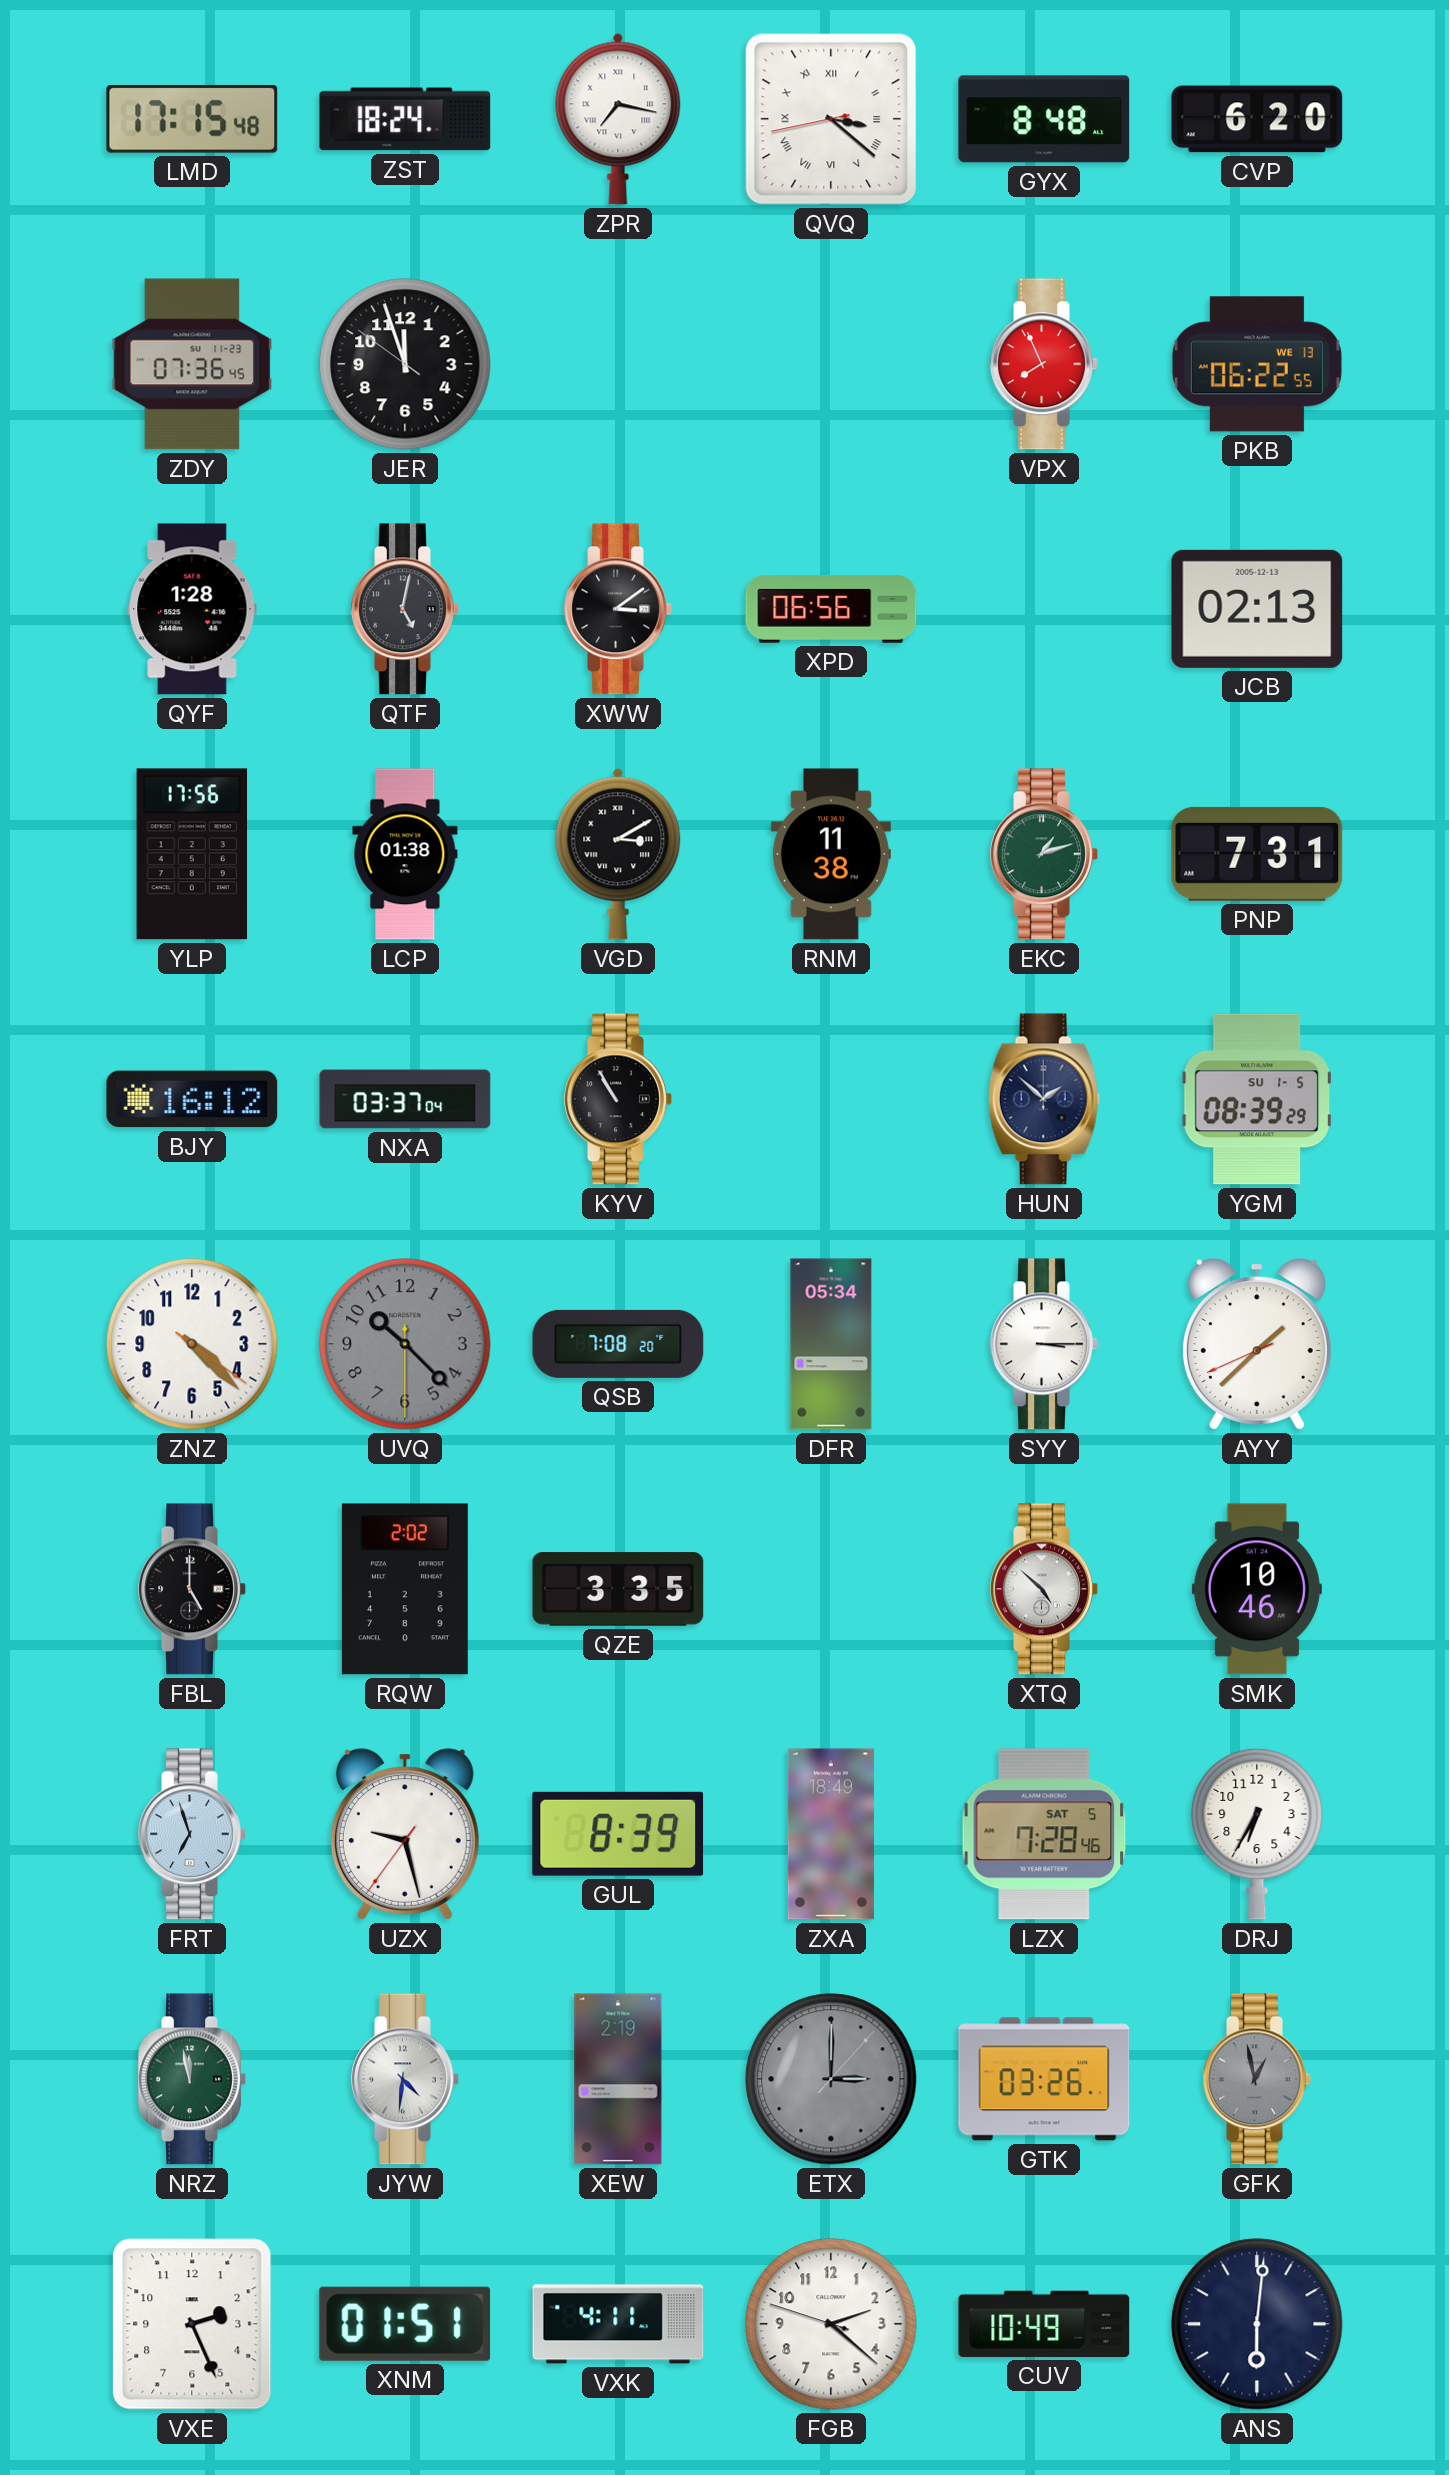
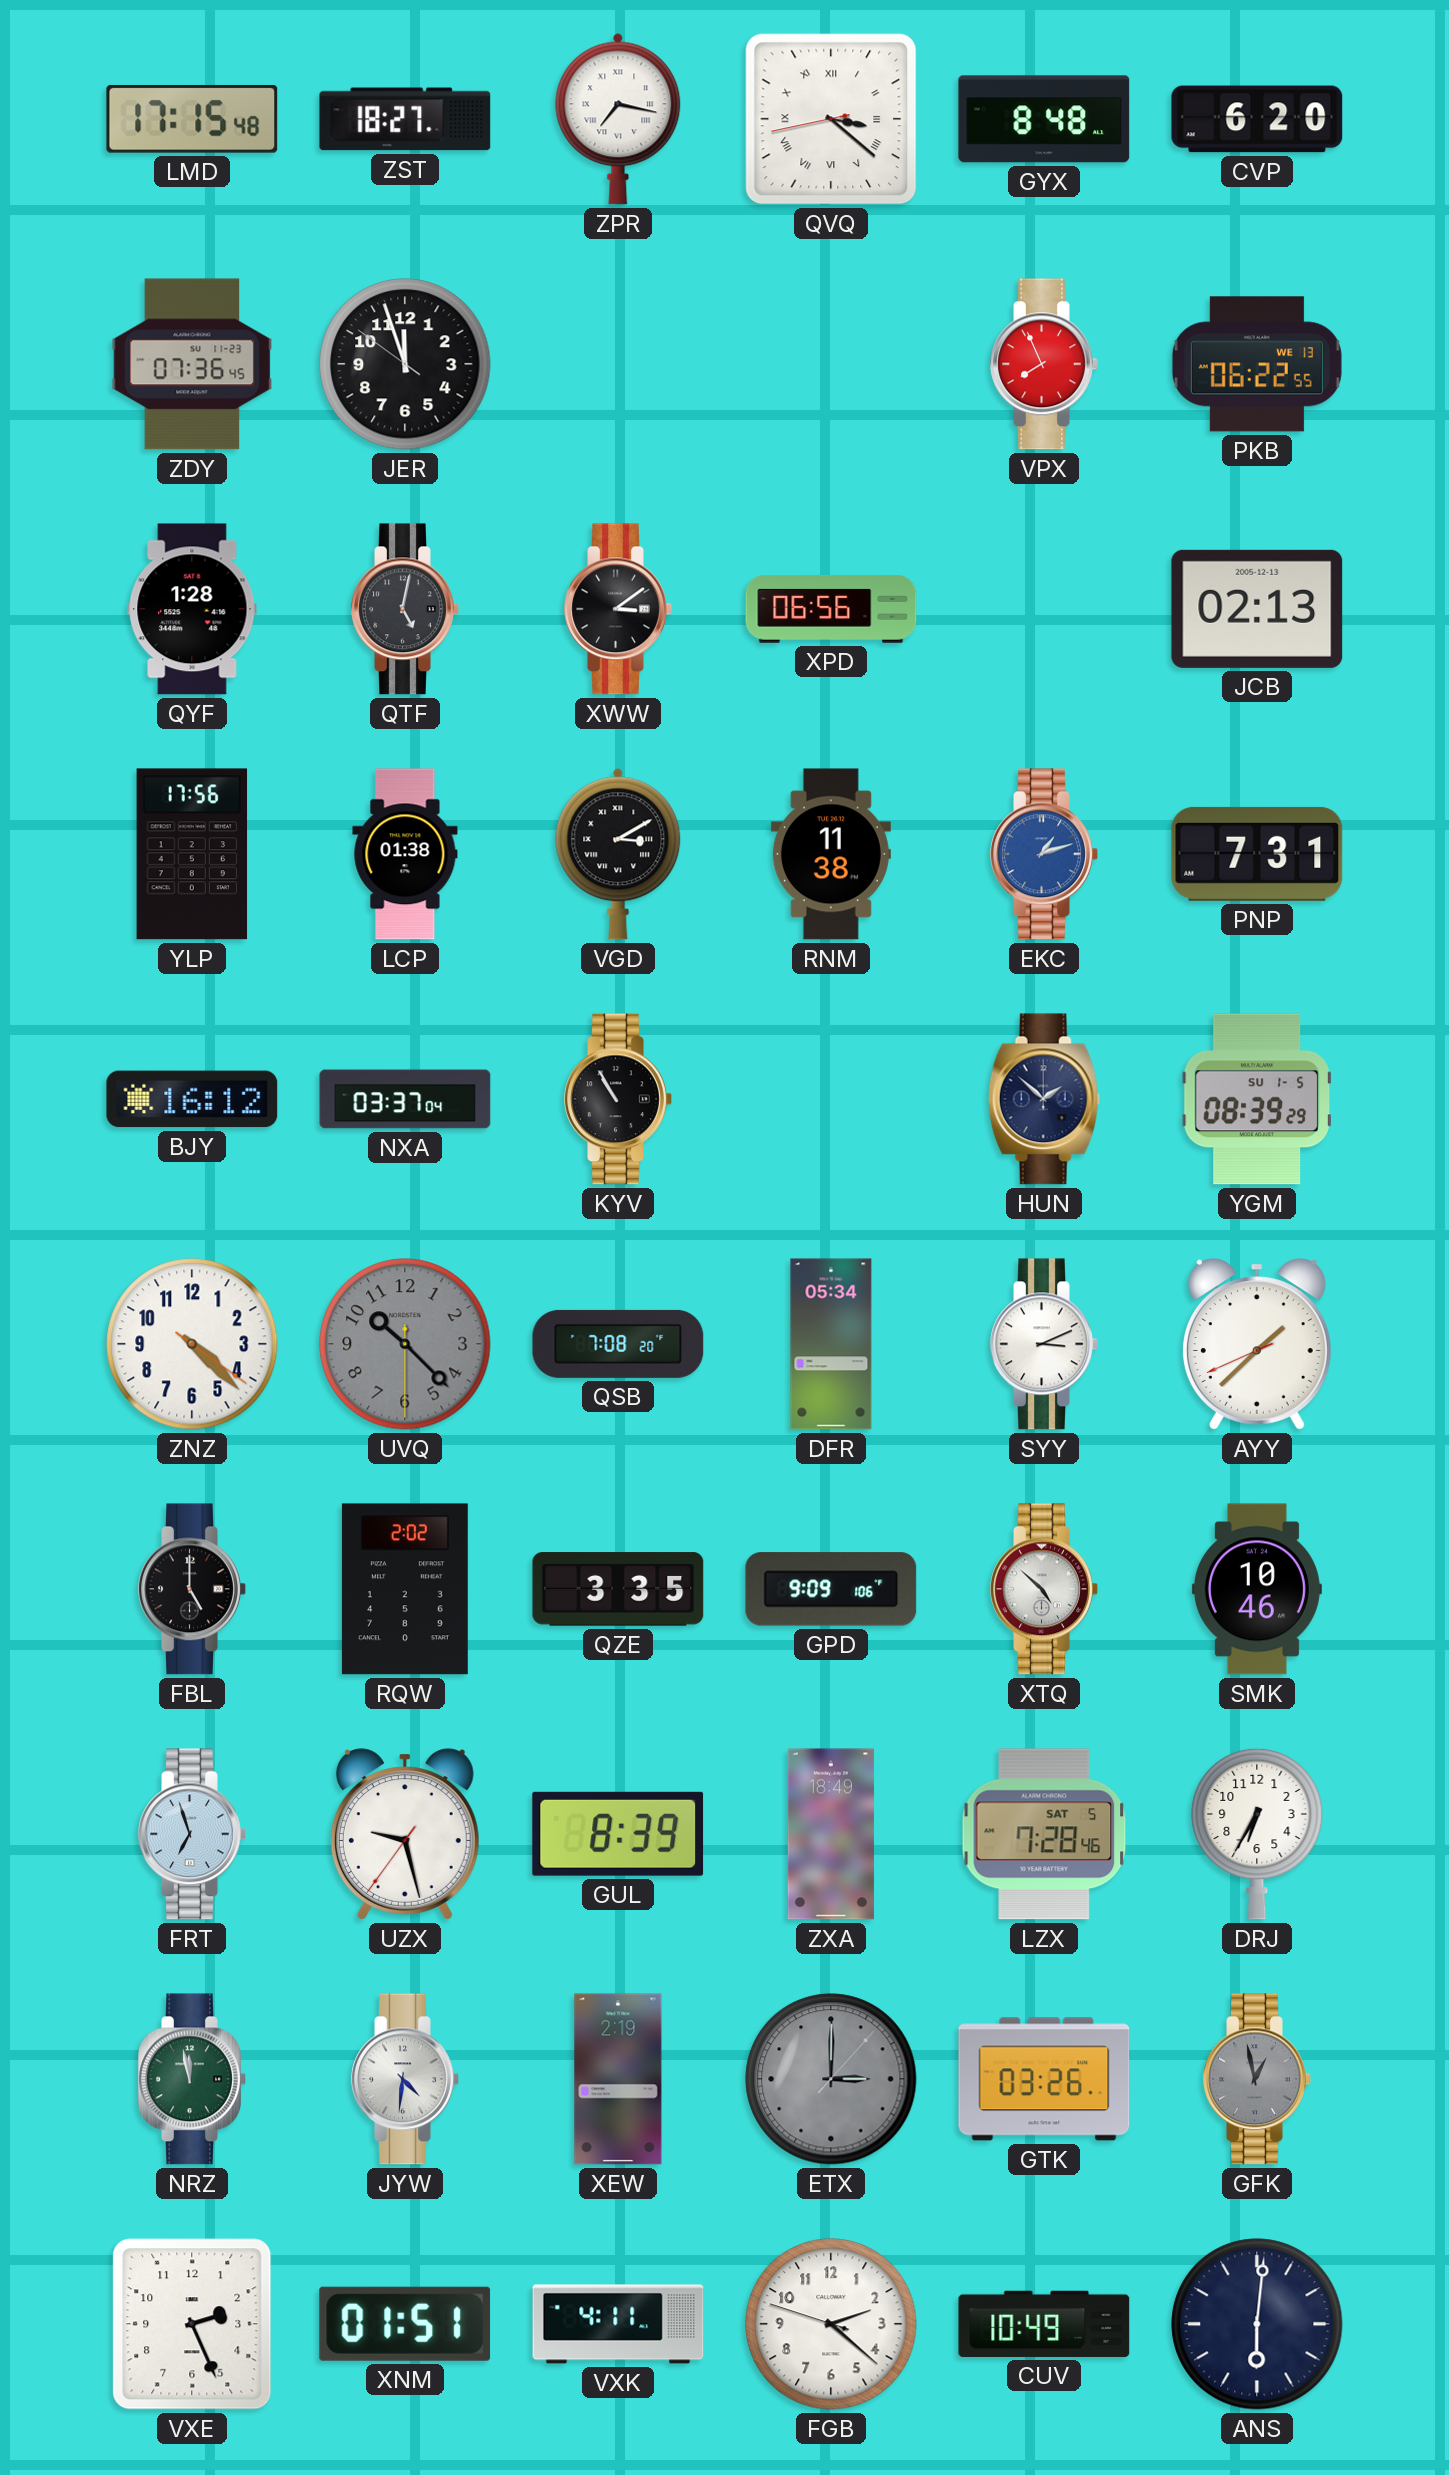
ZST: 18:24 -> 18:27
EKC dial: green -> blue
SYY: 3:15 -> 3:11
GPD: none -> 9:09
